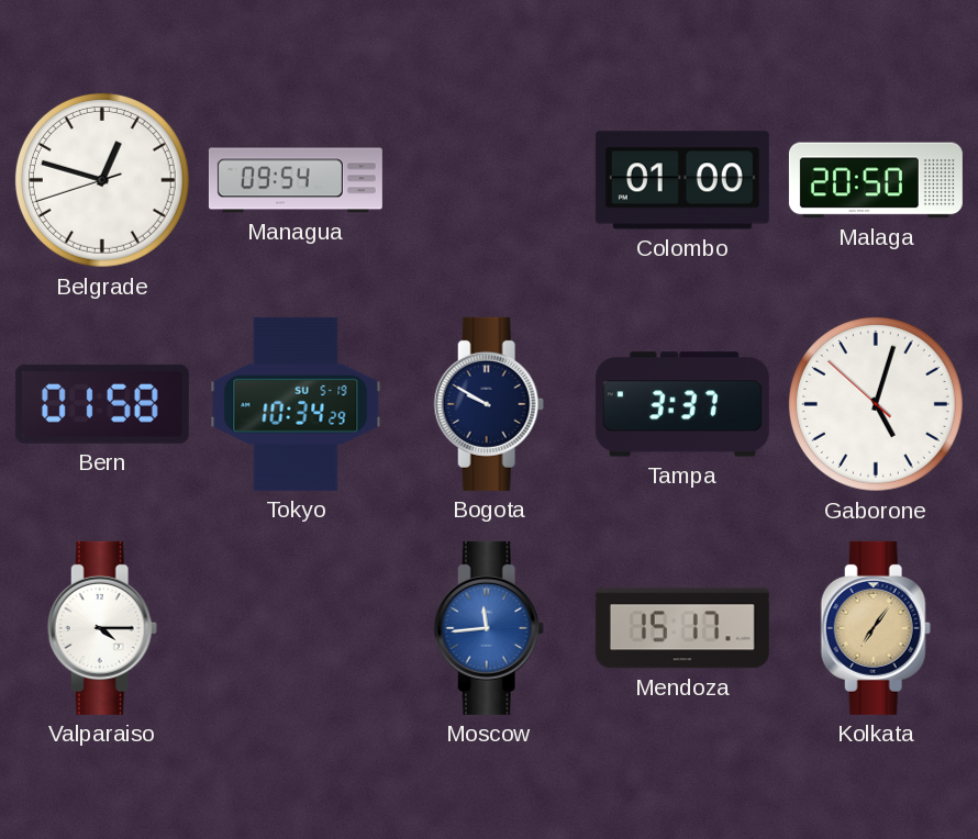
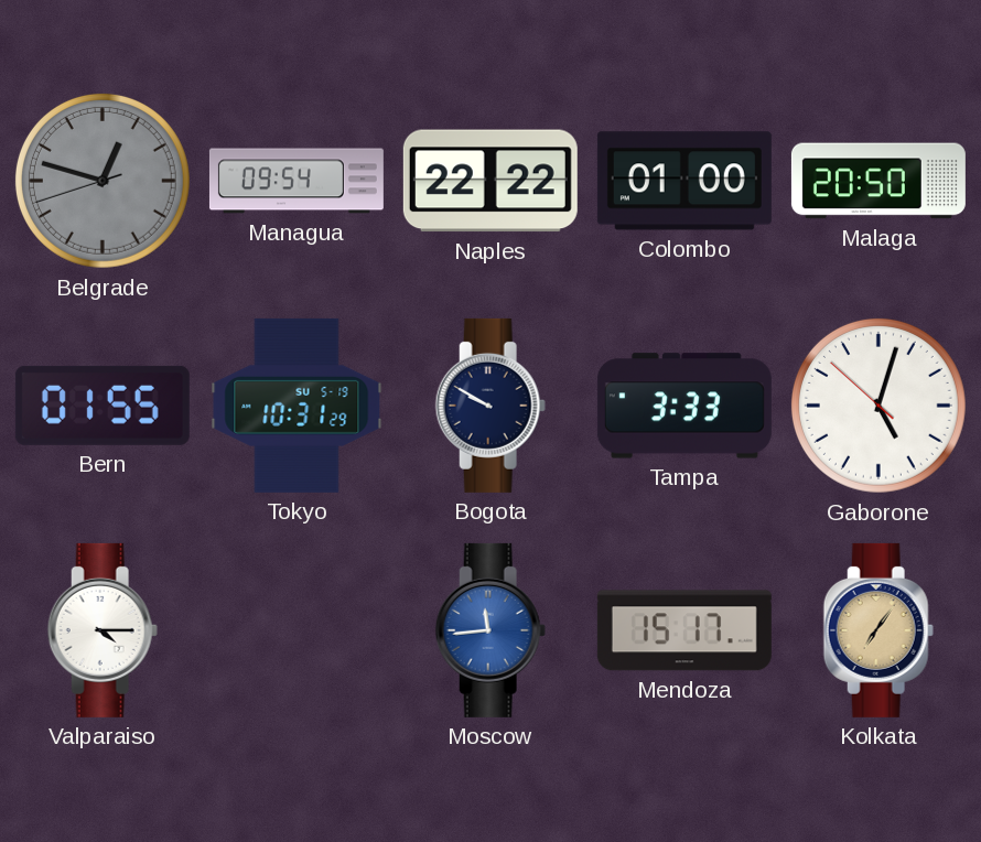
Belgrade dial: white -> grey
Naples: none -> 22:22
Bern: 01:58 -> 01:55
Tokyo: 10:34 -> 10:31
Tampa: 3:37 -> 3:33
